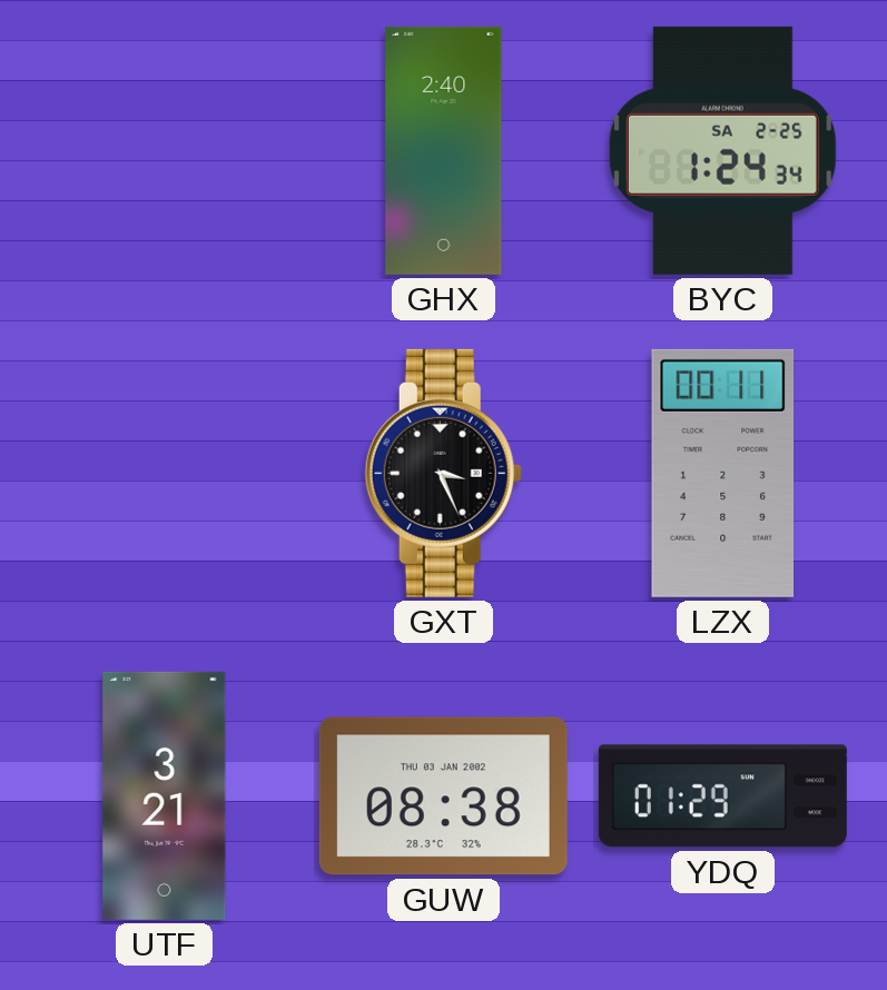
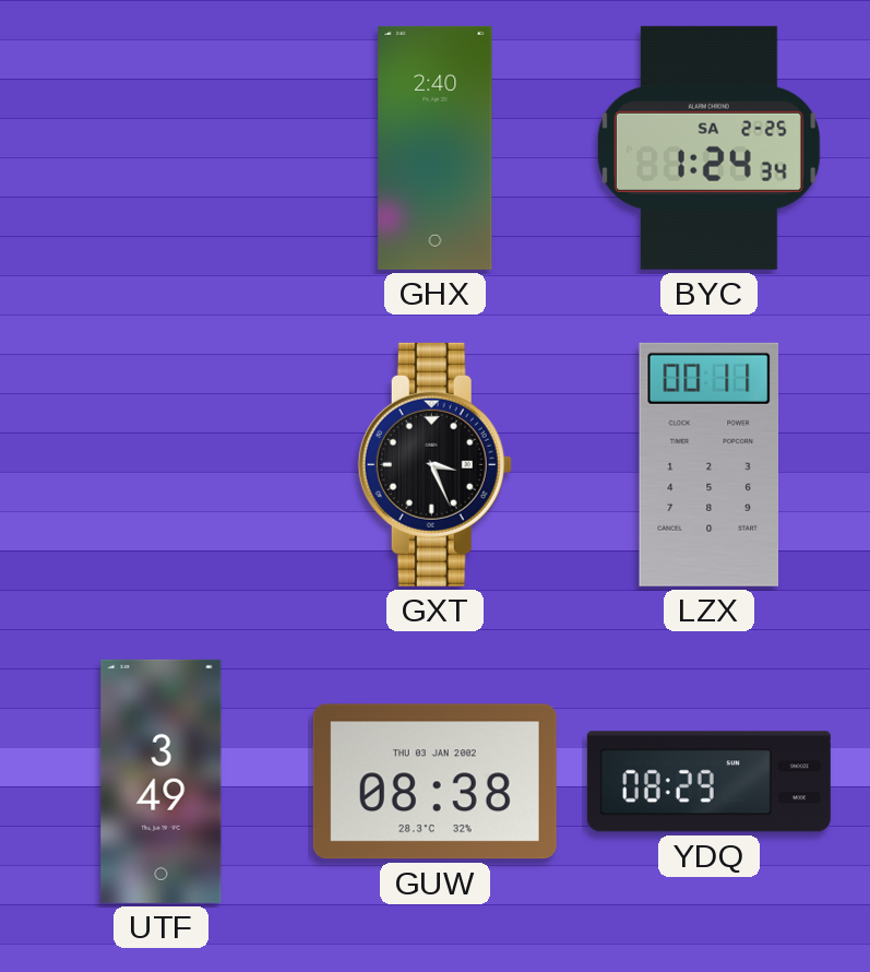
UTF: 3:21 -> 3:49
YDQ: 01:29 -> 08:29
